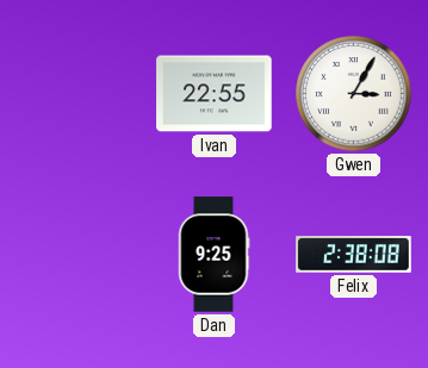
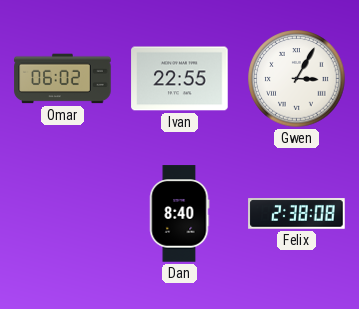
Omar: none -> 06:02
Dan: 9:25 -> 8:40
